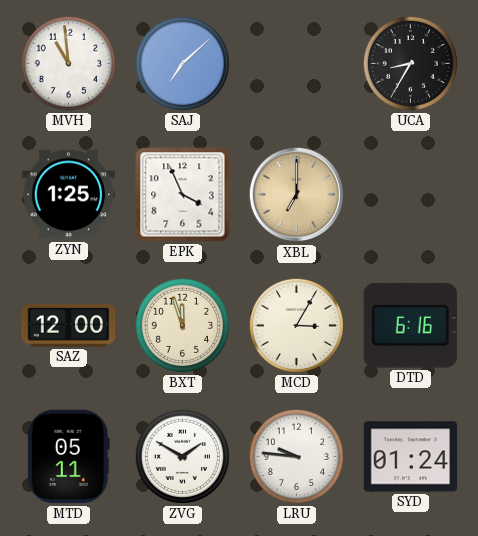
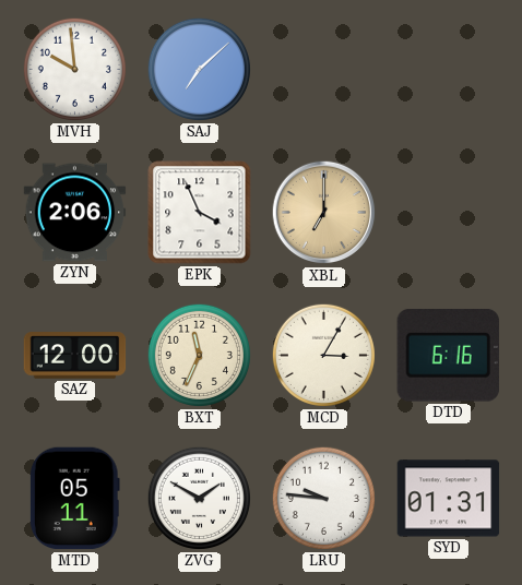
MVH: 10:59 -> 9:59
UCA: 8:35 -> none
ZYN: 1:25 -> 2:06
BXT: 11:57 -> 11:34
SYD: 01:24 -> 01:31
